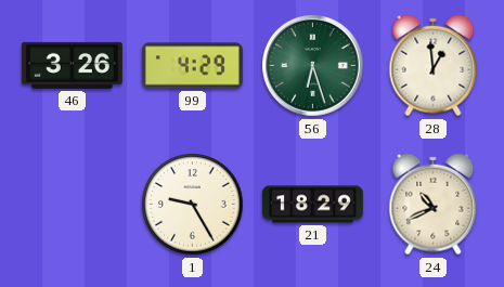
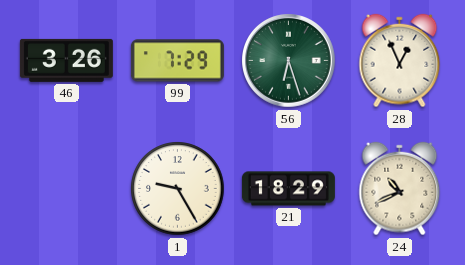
99: 4:29 -> 7:29
28: 12:59 -> 12:56
